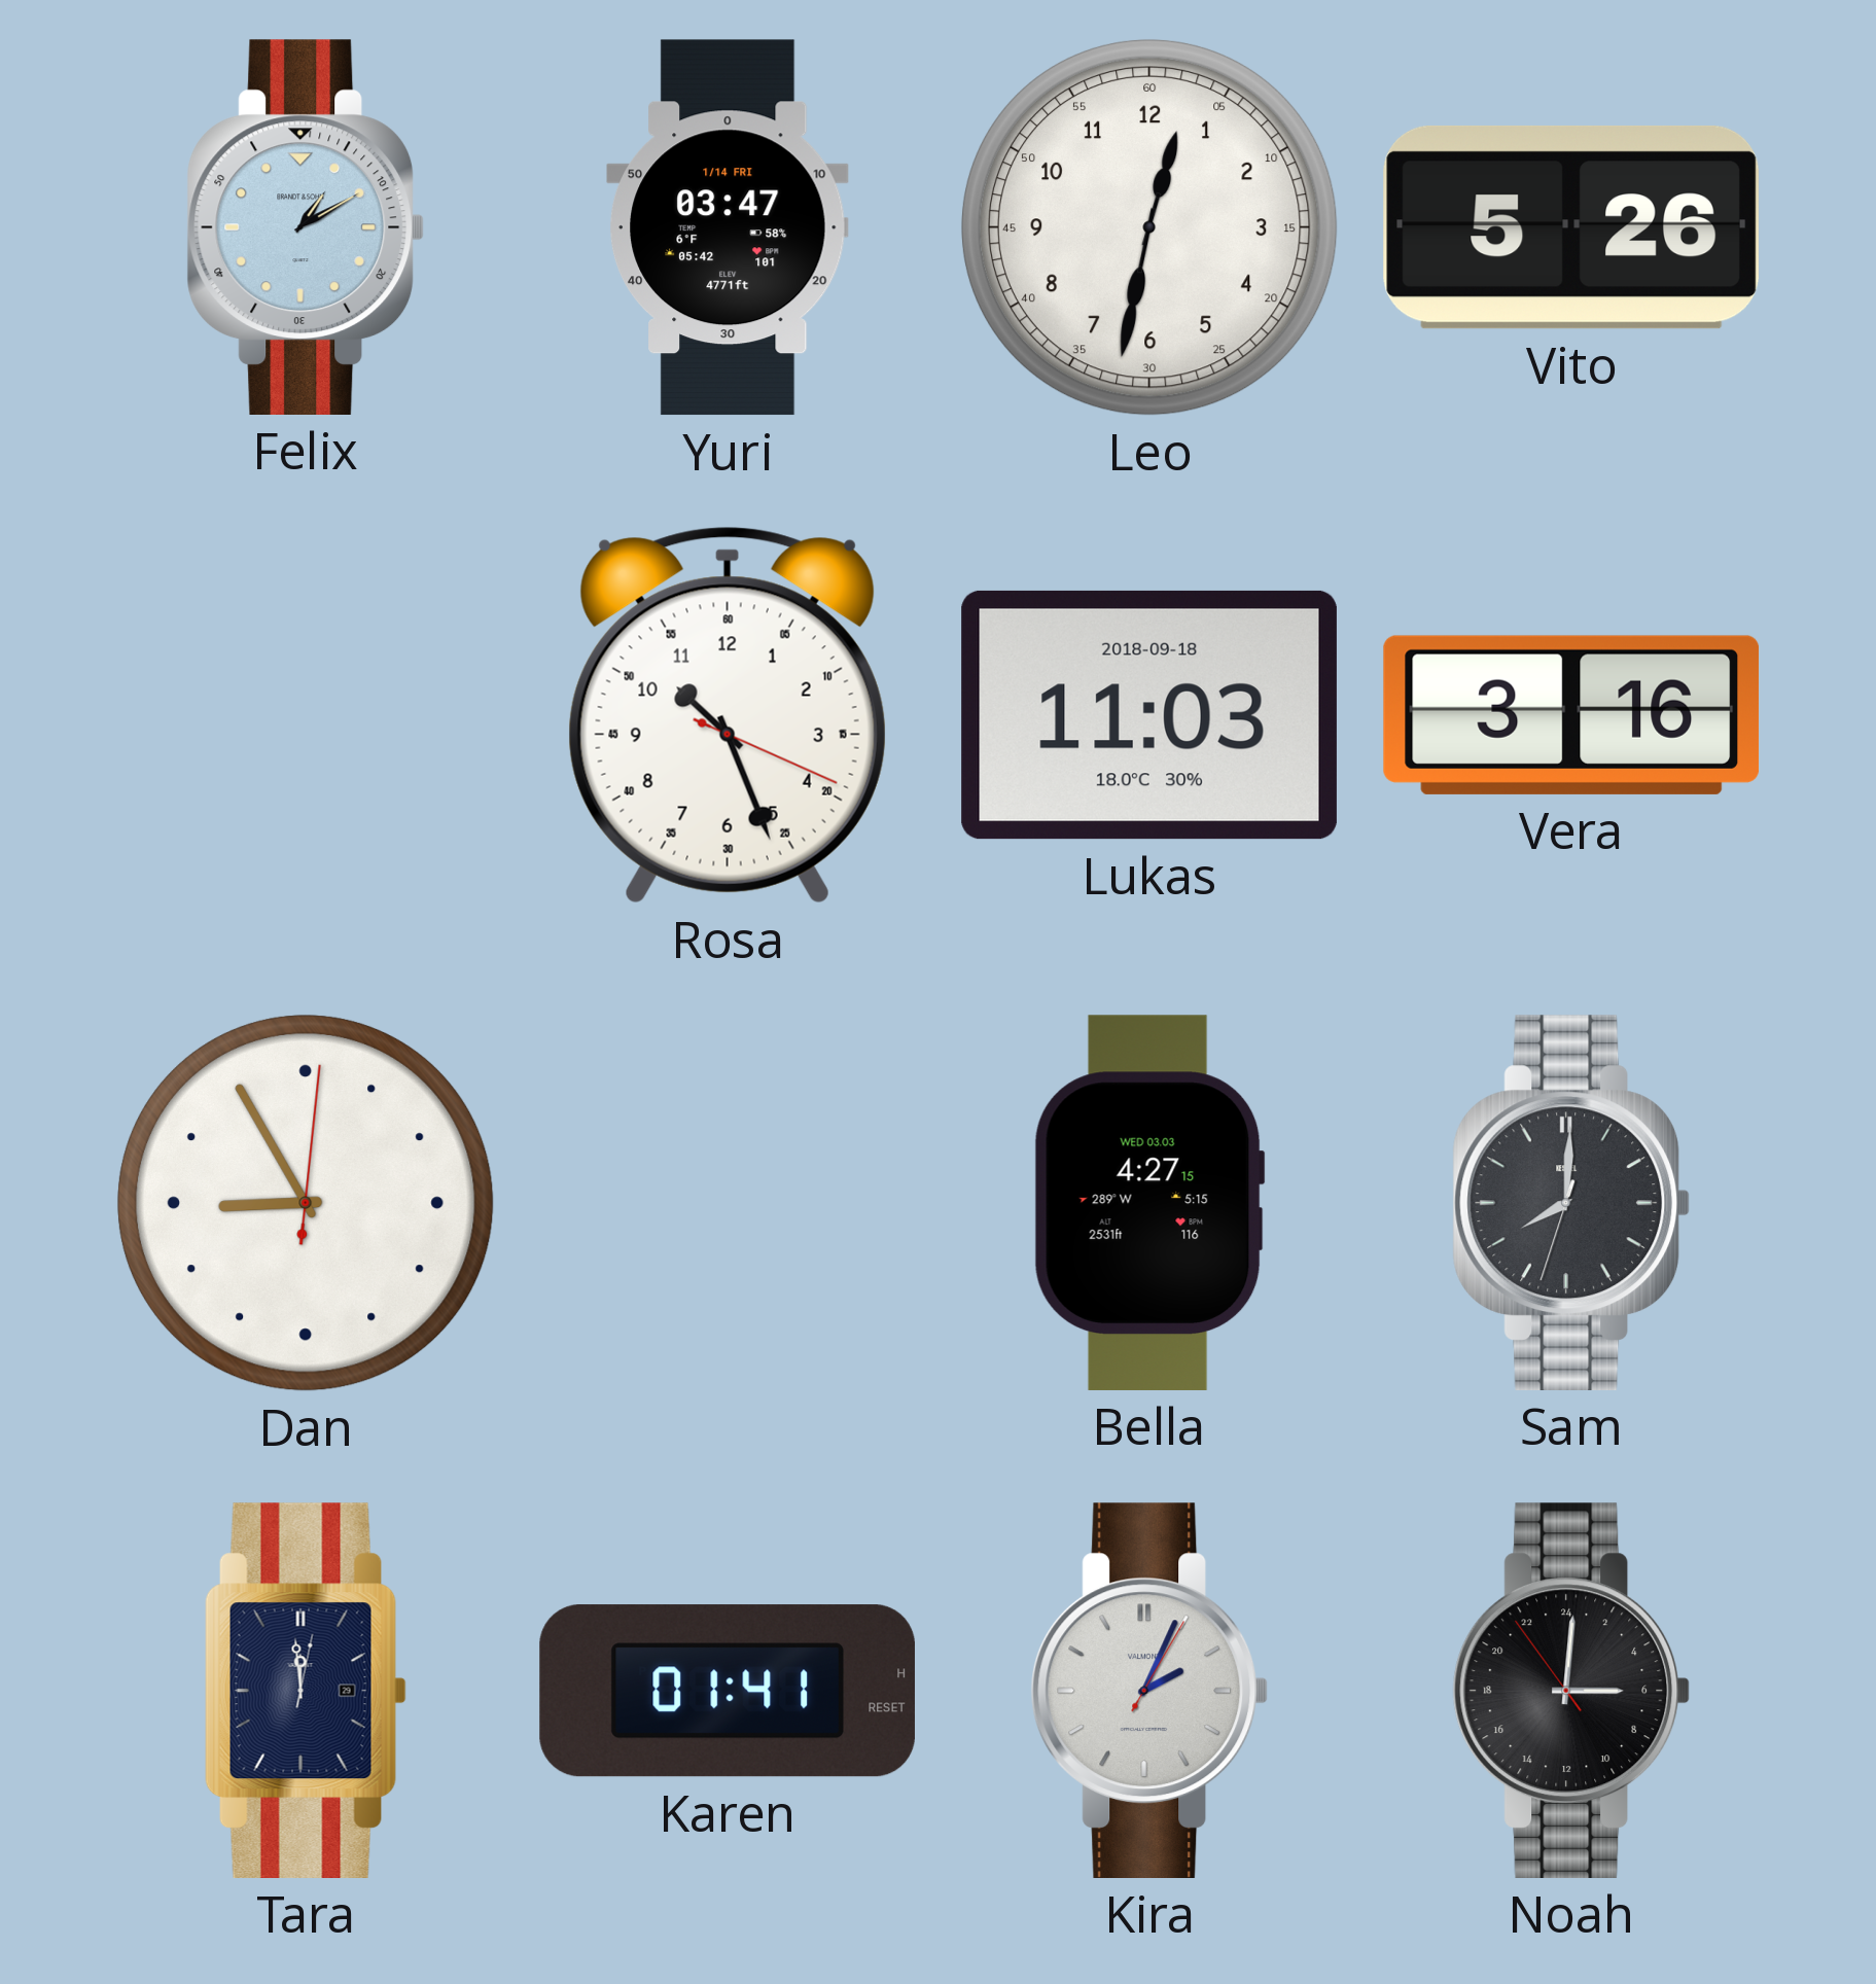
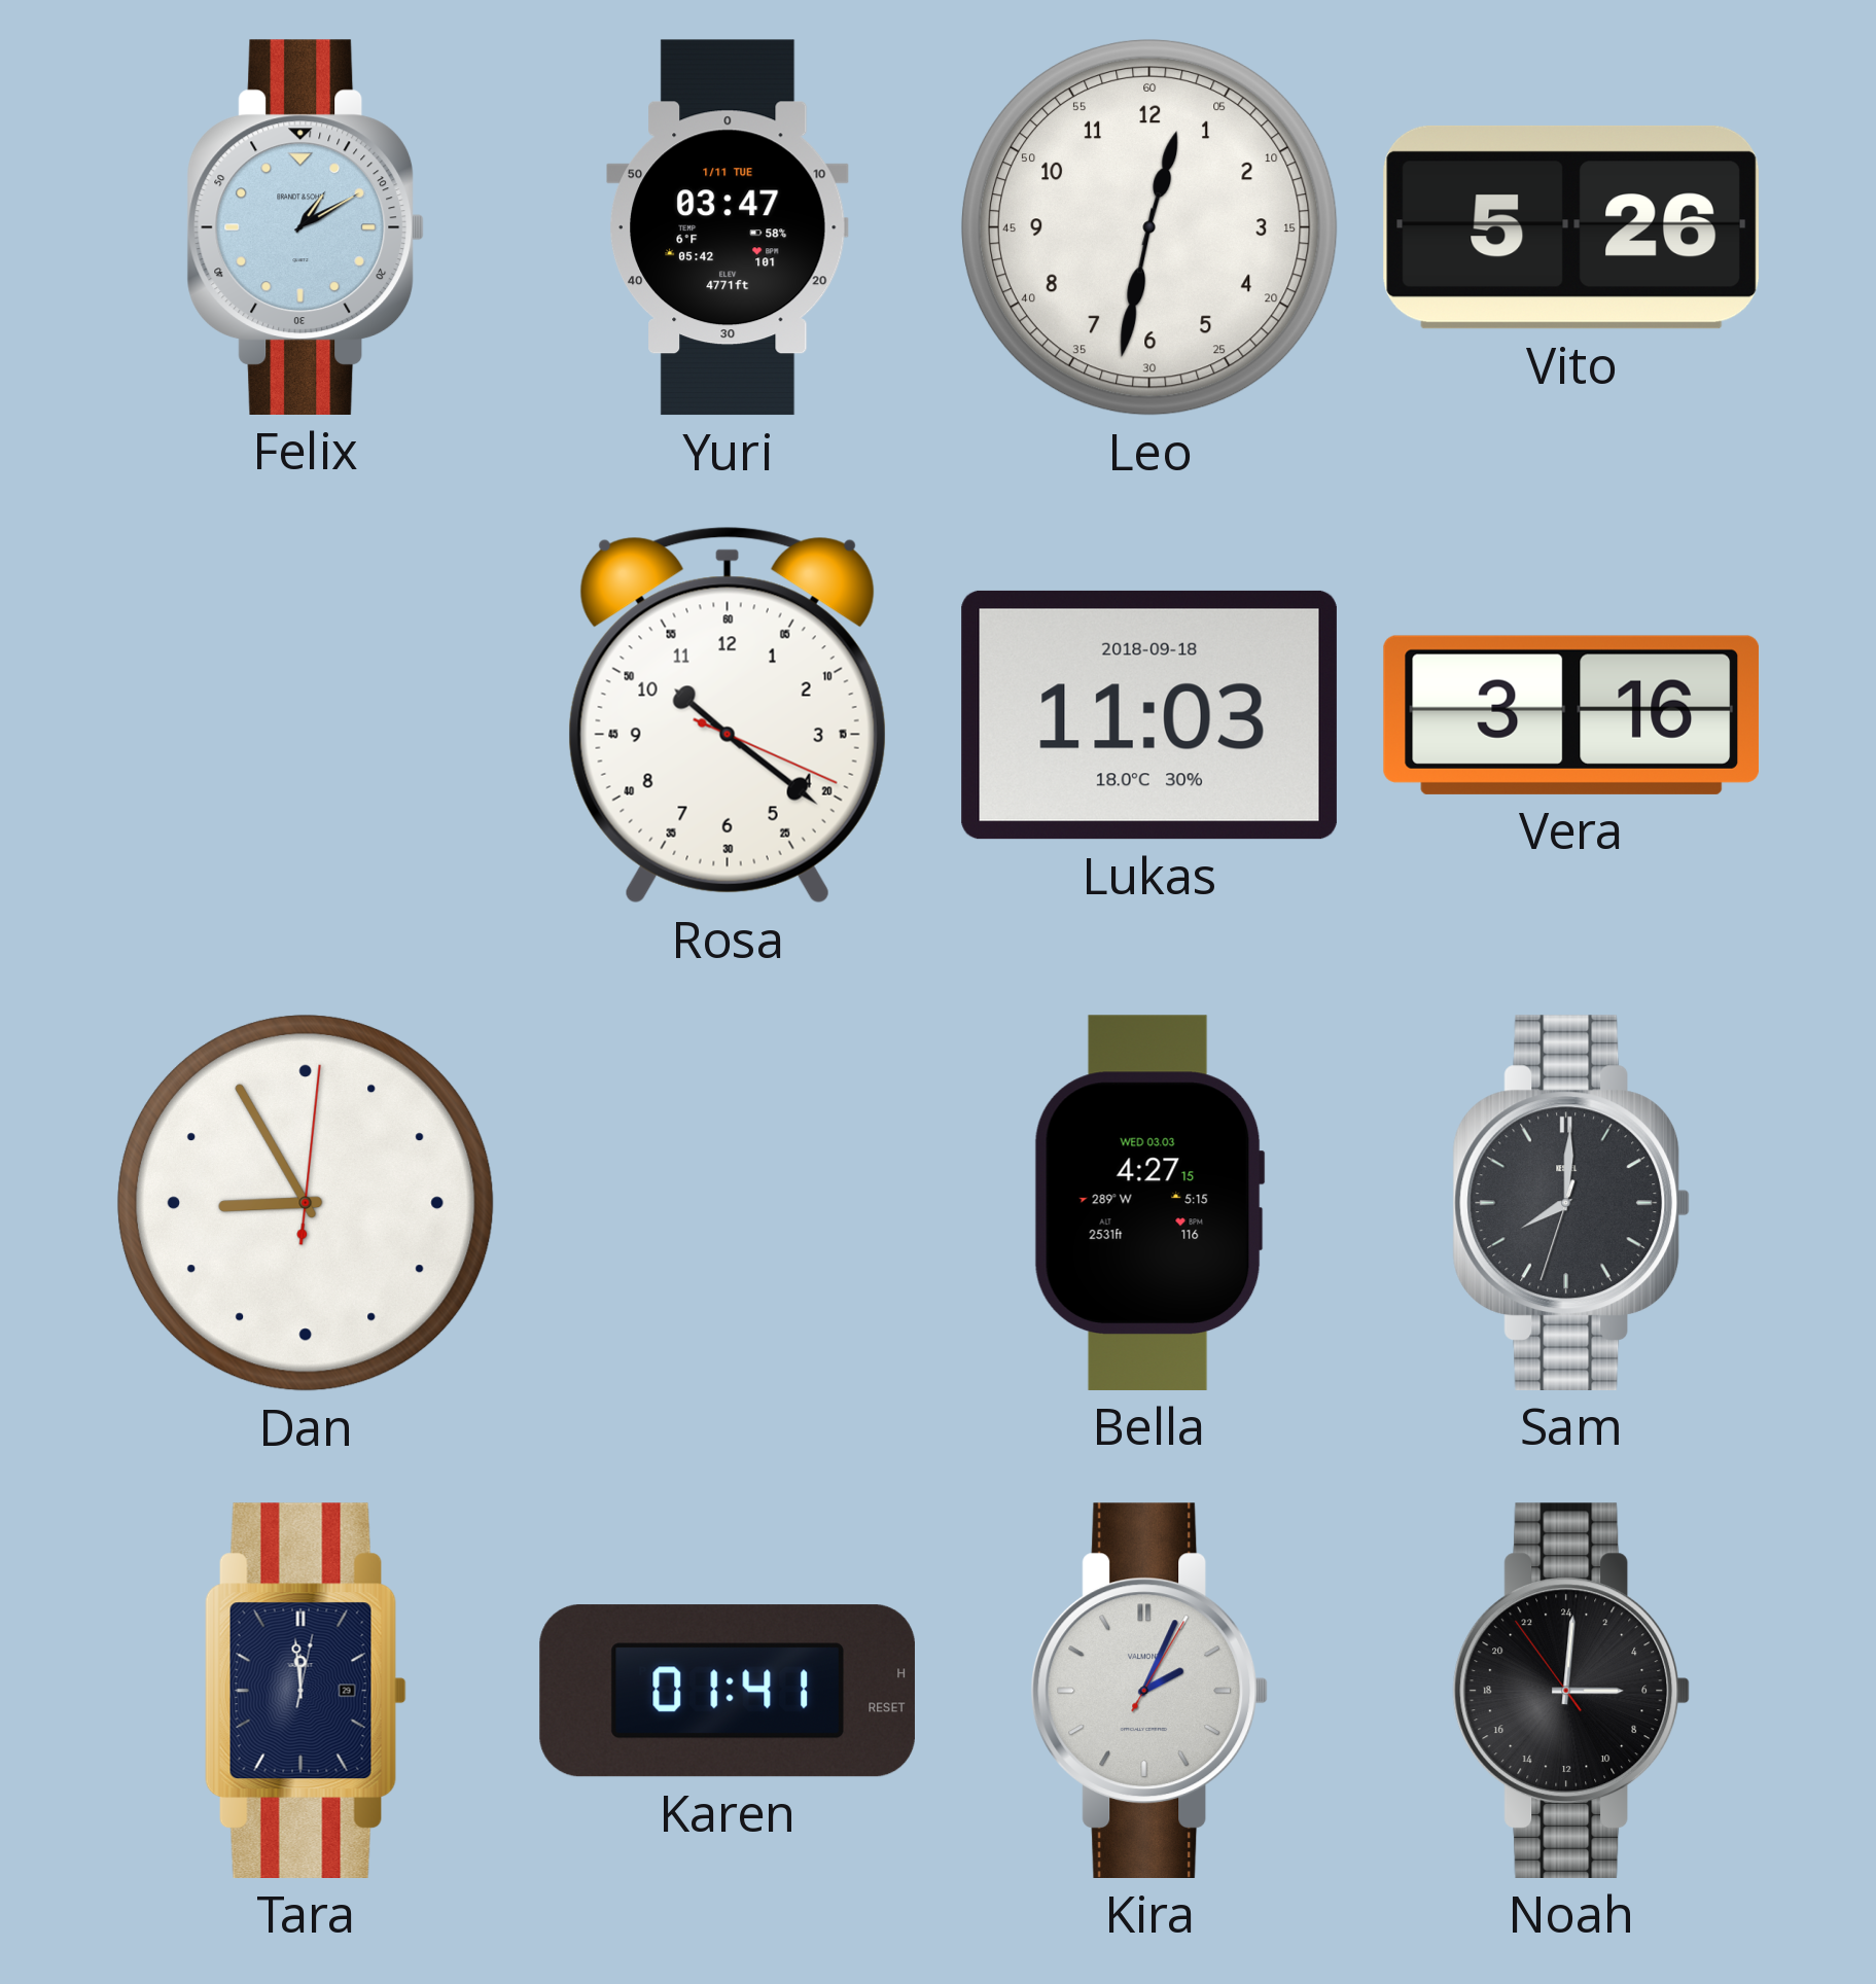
Yuri date: 1/14 FRI -> 1/11 TUE
Rosa: 10:26 -> 10:21
